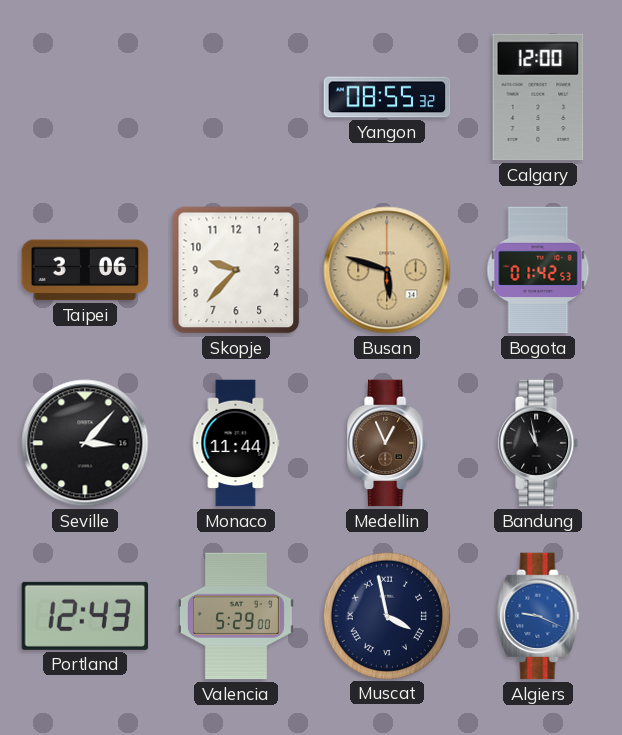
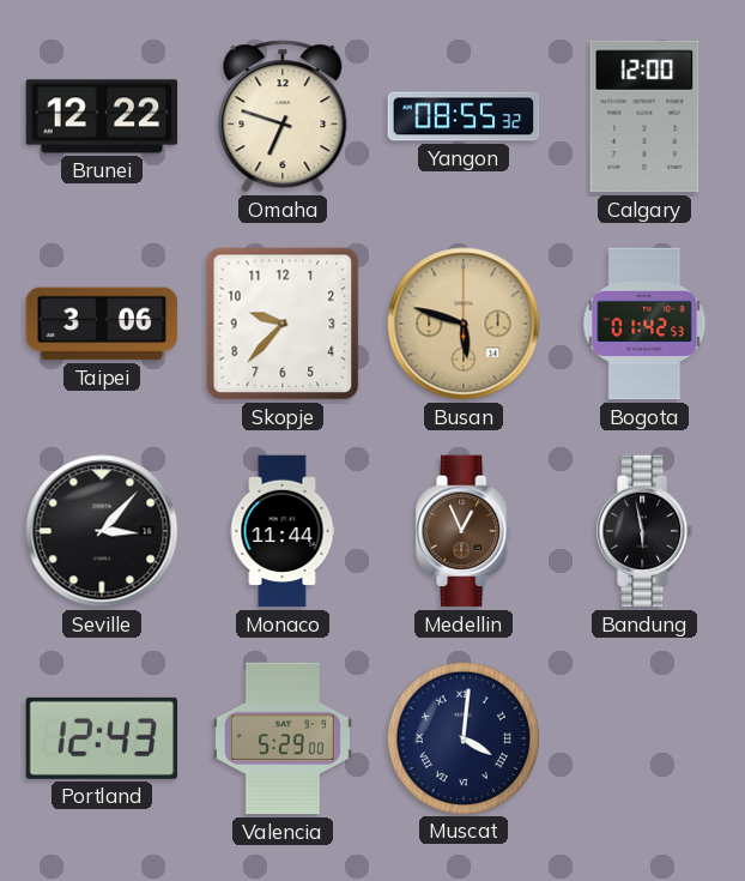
Brunei: none -> 12:22
Omaha: none -> 6:48
Bandung: 10:58 -> 5:58
Muscat: 3:58 -> 4:01
Algiers: 9:19 -> none
